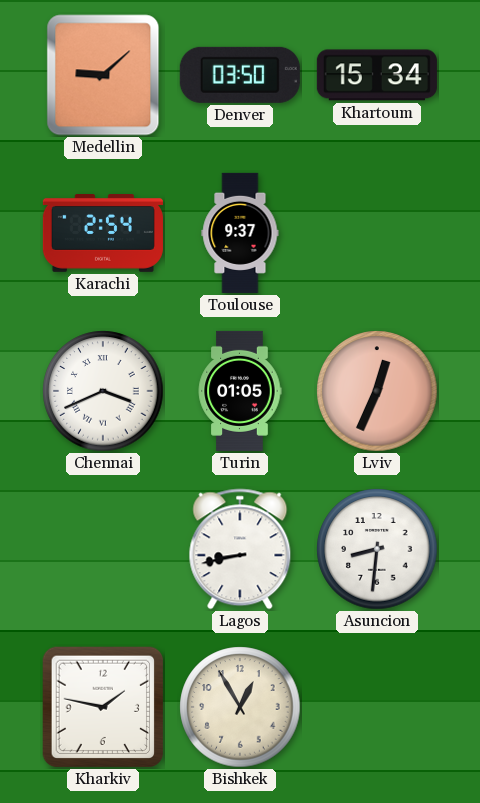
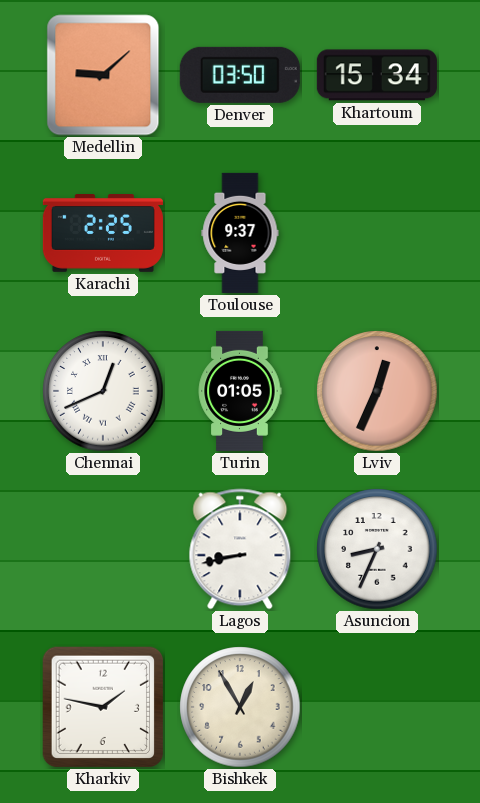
Karachi: 2:54 -> 2:25
Chennai: 3:41 -> 12:41
Asuncion: 8:31 -> 8:34
